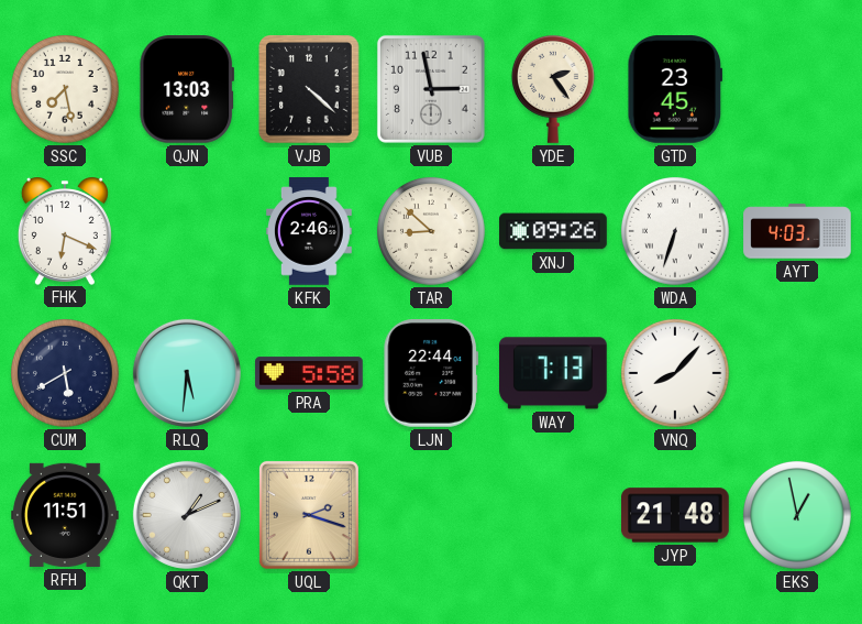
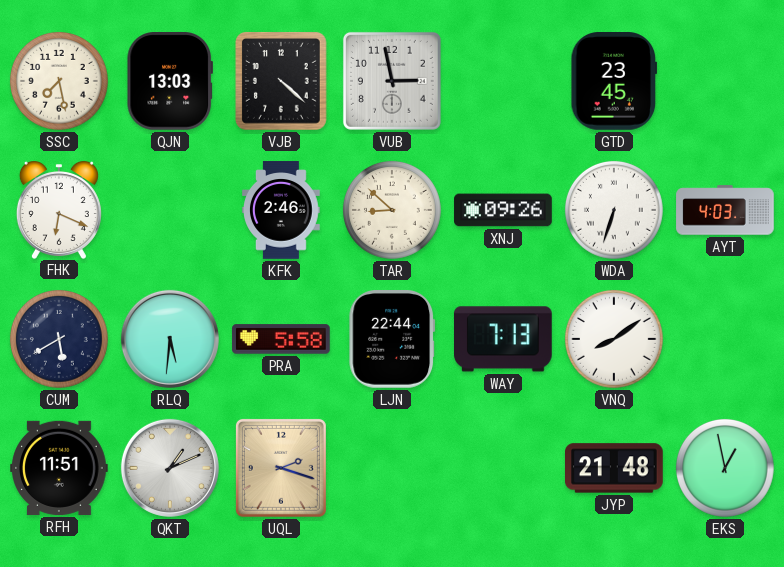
YDE: 2:24 -> none
VNQ: 8:07 -> 8:09
